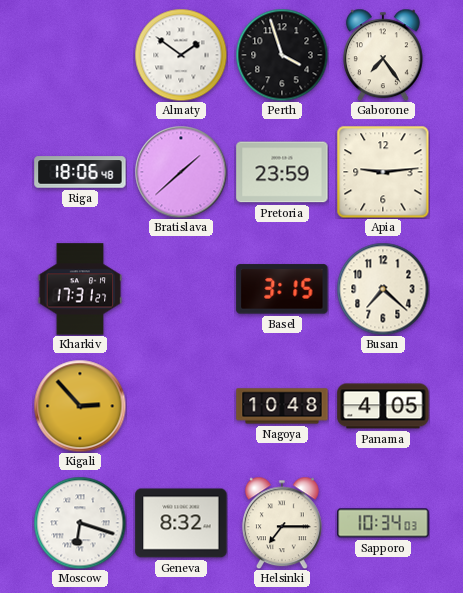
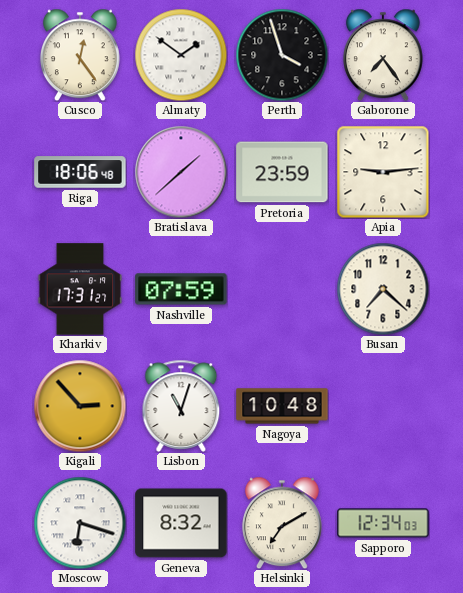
Cusco: none -> 12:24
Nashville: none -> 07:59
Basel: 3:15 -> none
Lisbon: none -> 11:03
Panama: 4:05 -> none
Helsinki: 7:15 -> 7:10
Sapporo: 10:34 -> 12:34
